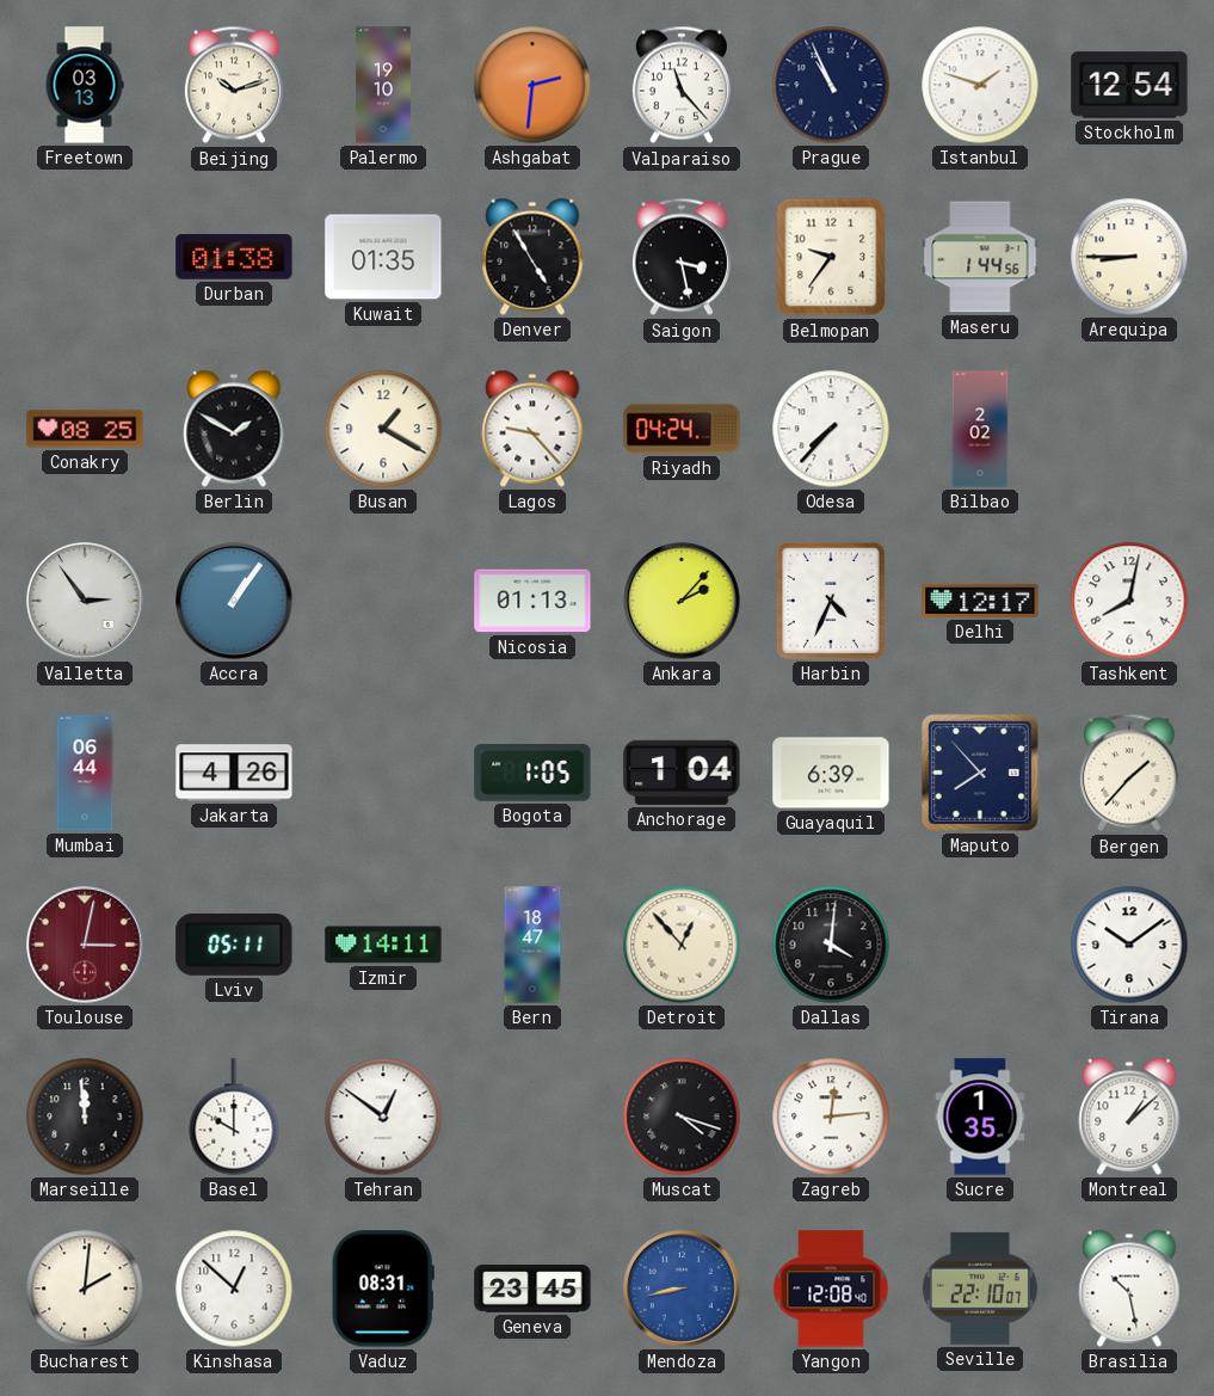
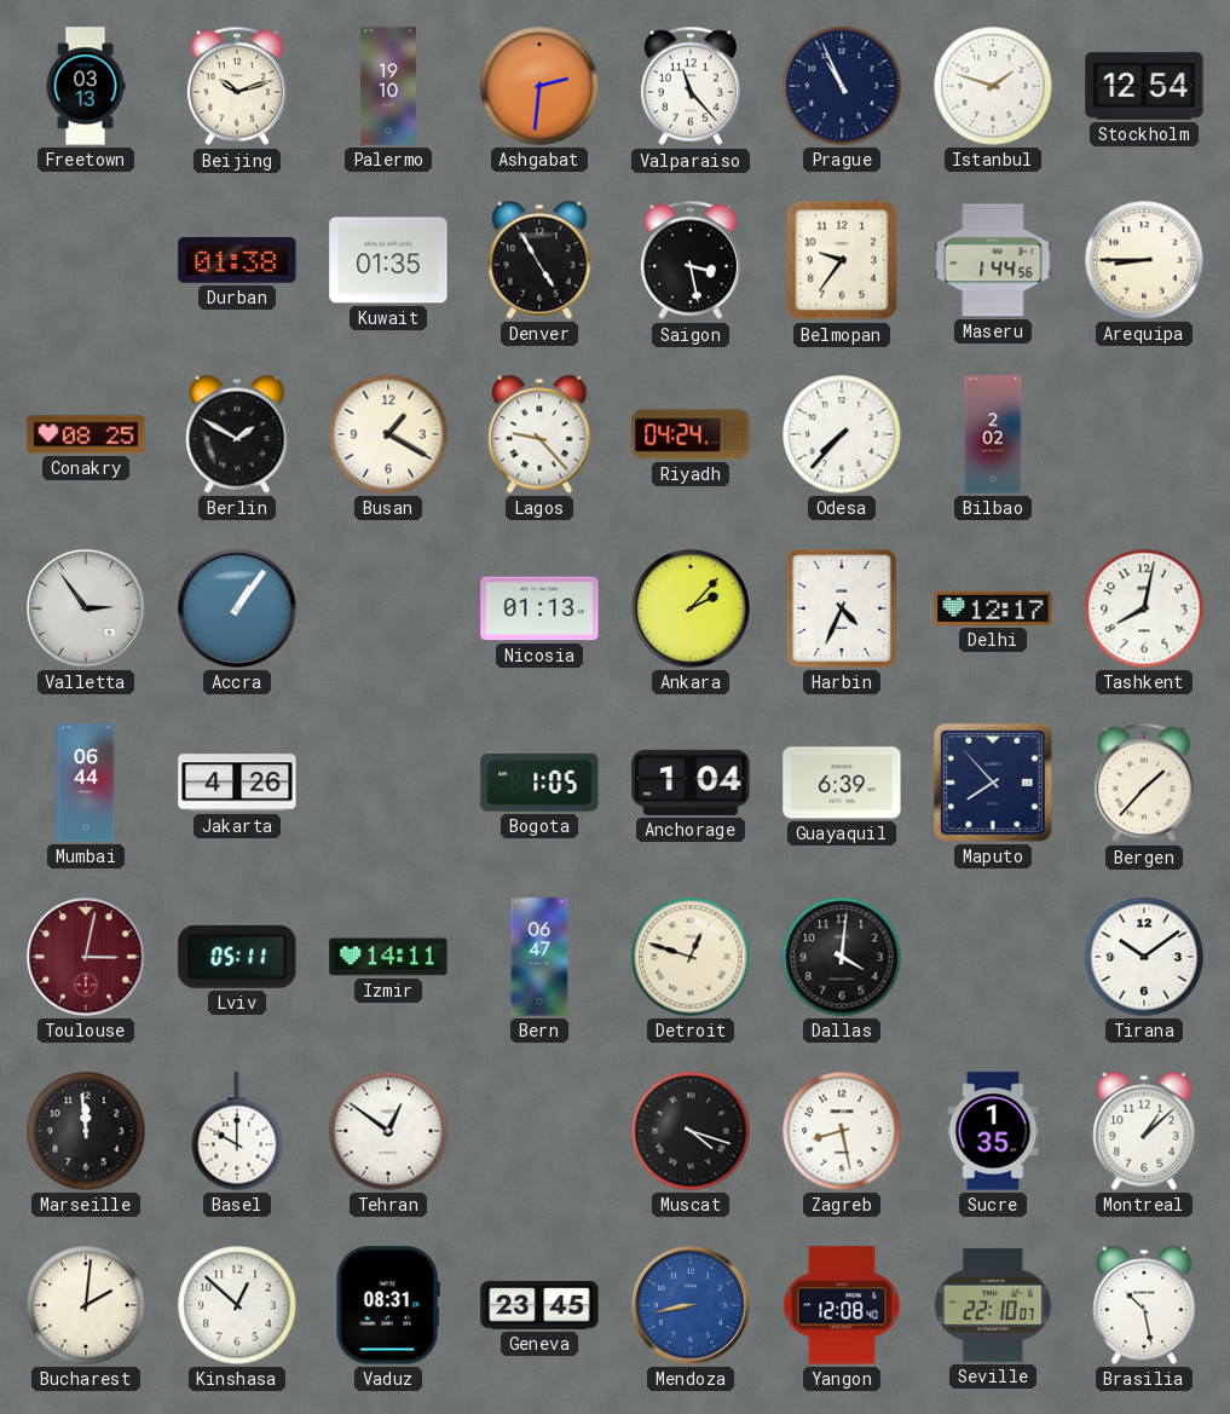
Bern: 18:47 -> 06:47
Detroit: 12:53 -> 12:48
Zagreb: 12:14 -> 8:28
